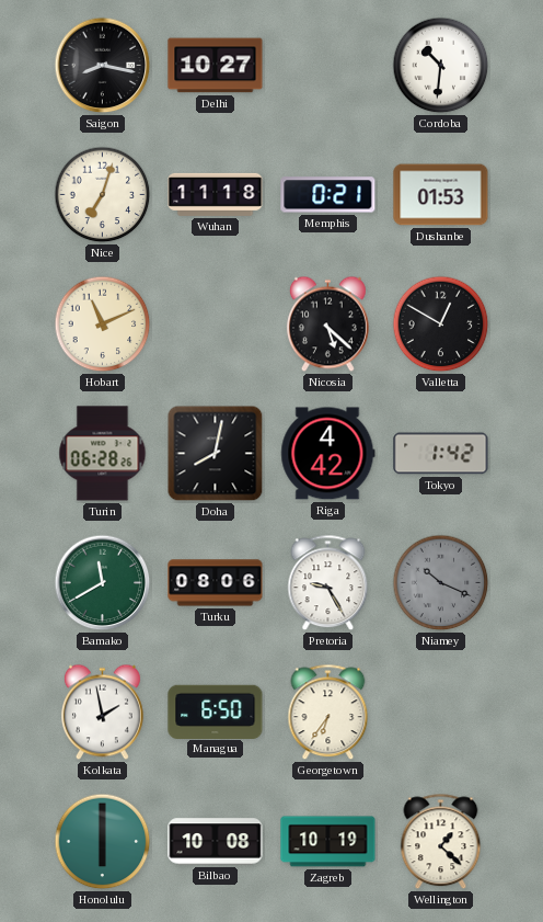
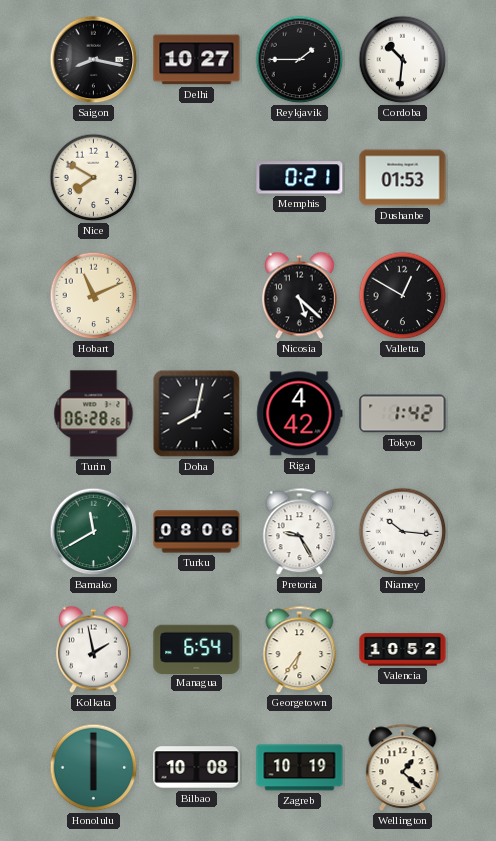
Reykjavik: none -> 1:45
Nice: 7:03 -> 7:50
Wuhan: 11:18 -> none
Niamey: 10:19 -> 10:16
Niamey dial: grey -> white
Managua: 6:50 -> 6:54
Valencia: none -> 10:52
